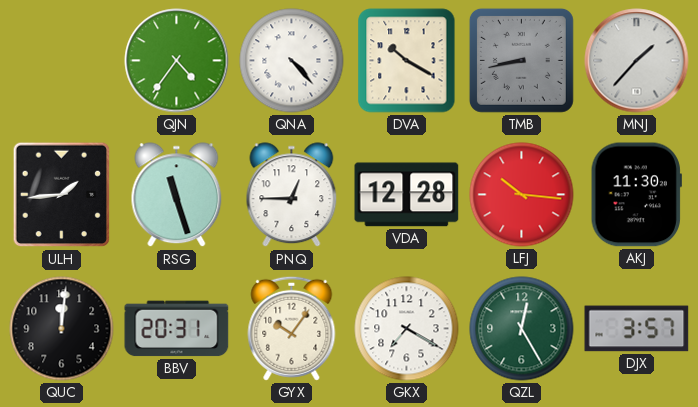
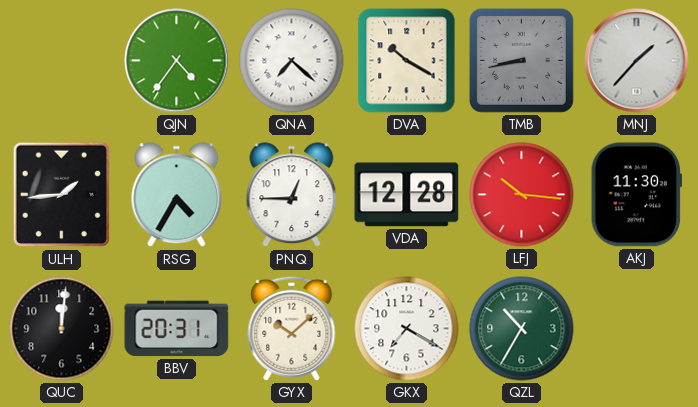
QNA: 4:23 -> 7:22
RSG: 11:27 -> 4:35
GYX: 10:06 -> 10:08
QZL: 12:25 -> 10:35
DJX: 3:57 -> none
